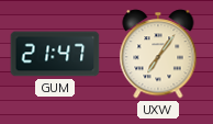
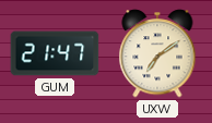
UXW: 7:06 -> 7:09
